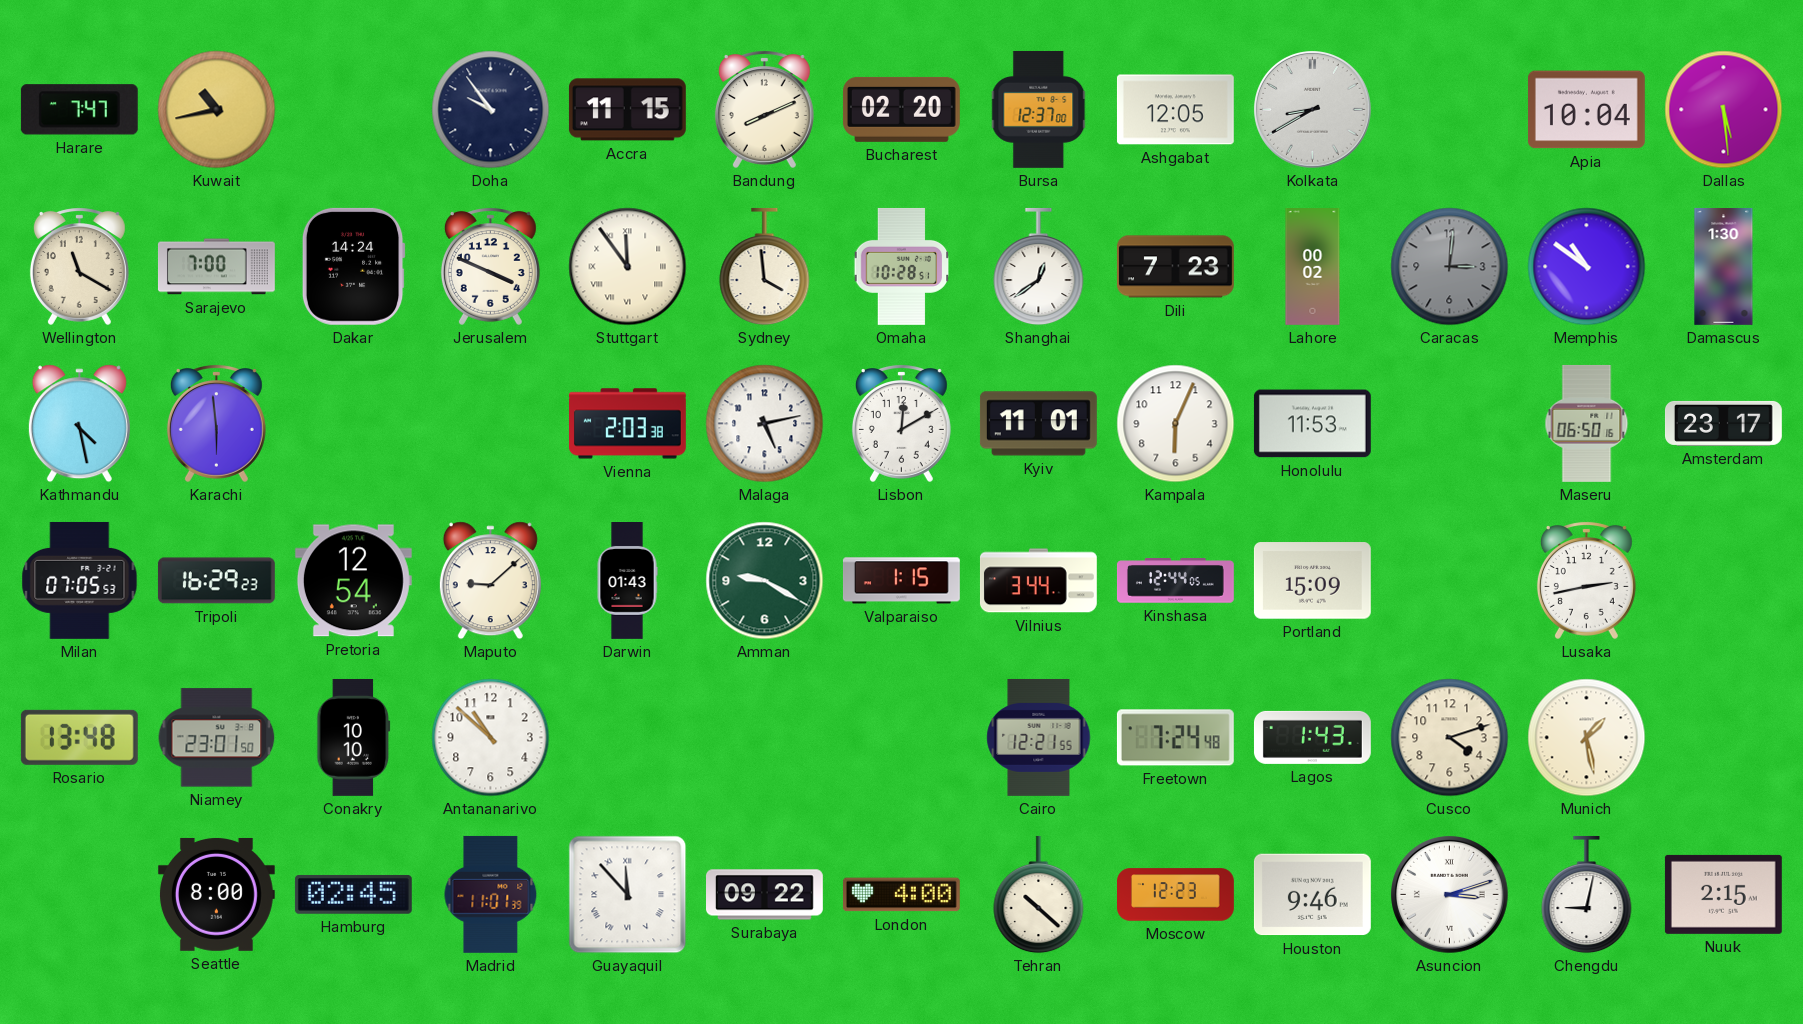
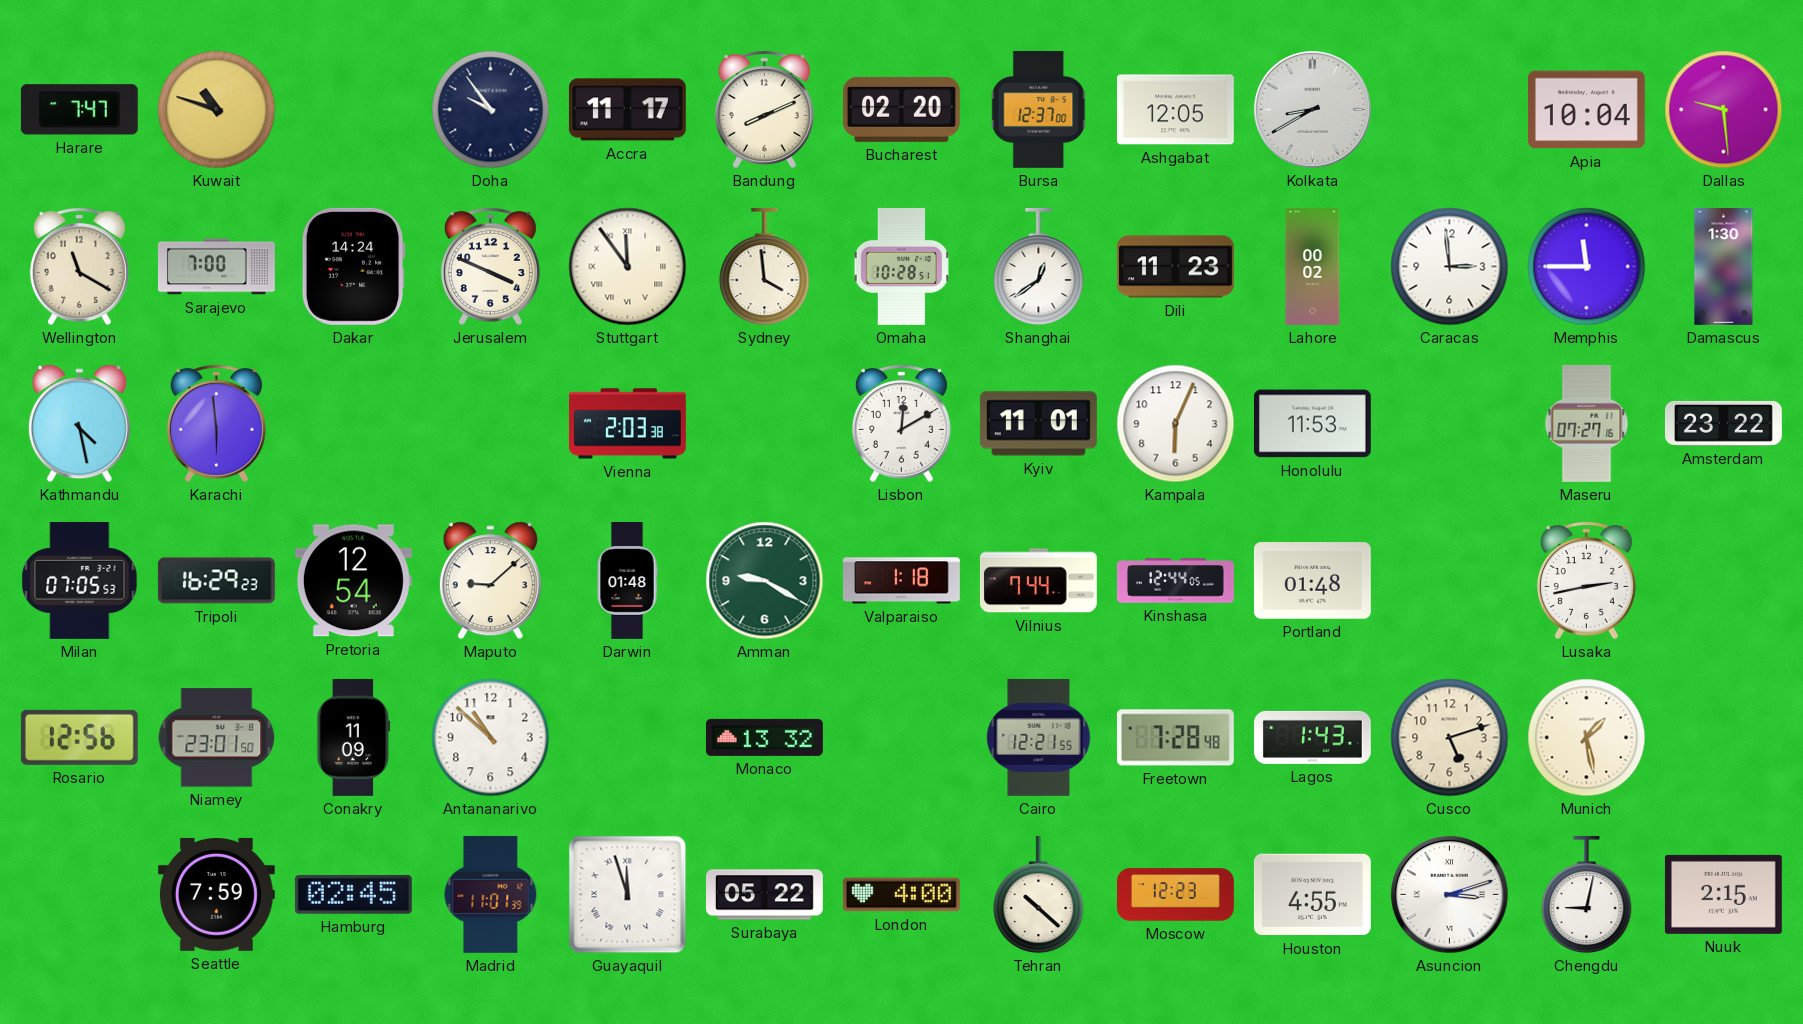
Kuwait: 10:43 -> 10:48
Accra: 11:15 -> 11:17
Dallas: 5:29 -> 9:29
Dili: 7:23 -> 11:23
Caracas: 3:01 -> 2:59
Caracas dial: grey -> white
Memphis: 10:51 -> 11:45
Malaga: 5:13 -> none
Maseru: 06:50 -> 07:27
Amsterdam: 23:17 -> 23:22
Darwin: 01:43 -> 01:48
Valparaiso: 1:15 -> 1:18
Vilnius: 3:44 -> 7:44
Portland: 15:09 -> 01:48
Rosario: 13:48 -> 12:56
Conakry: 10:10 -> 11:09
Monaco: none -> 13:32
Freetown: 7:24 -> 7:28
Cusco: 4:12 -> 5:12
Seattle: 8:00 -> 7:59
Guayaquil: 11:53 -> 11:57
Surabaya: 09:22 -> 05:22
Houston: 9:46 -> 4:55
